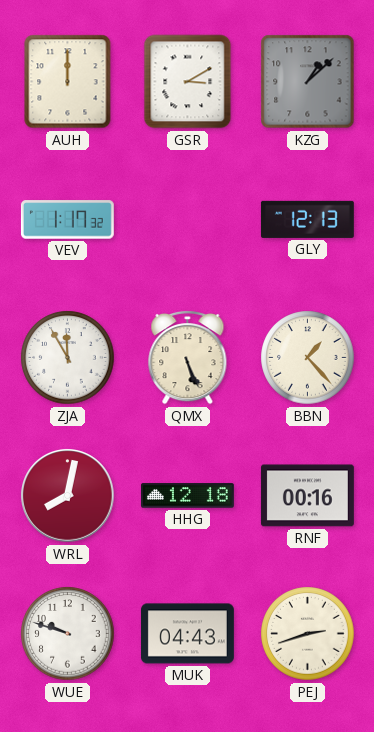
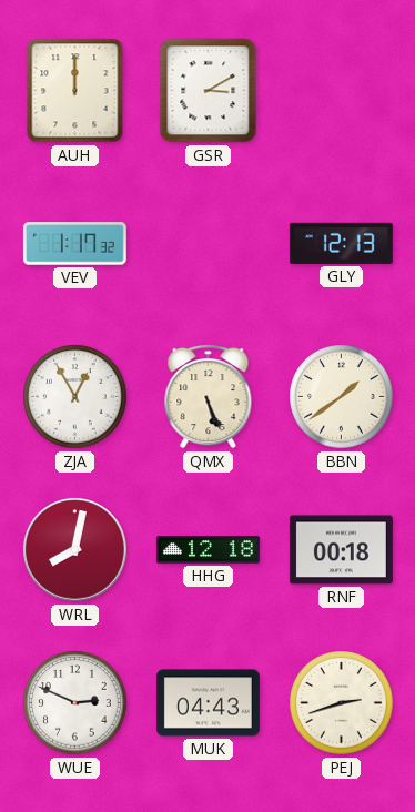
KZG: 1:08 -> none
ZJA: 11:55 -> 12:55
BBN: 1:23 -> 1:39
RNF: 00:16 -> 00:18
WUE: 9:48 -> 2:49
